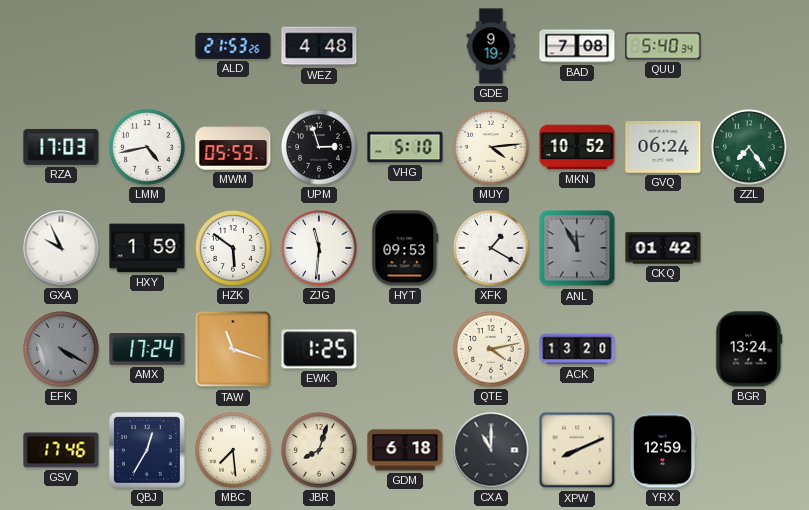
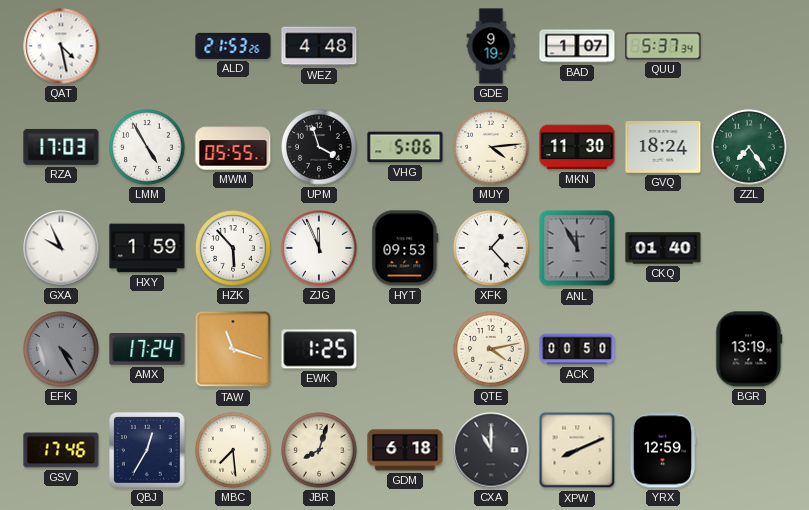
QAT: none -> 4:28
BAD: 7:08 -> 1:07
QUU: 5:40 -> 5:37
LMM: 4:43 -> 4:55
MWM: 05:59 -> 05:55
UPM: 2:57 -> 3:57
VHG: 5:10 -> 5:06
MKN: 10:52 -> 11:30
GVQ: 06:24 -> 18:24
HZK: 5:51 -> 5:53
ZJG: 11:31 -> 11:56
XFK: 1:20 -> 1:23
CKQ: 01:42 -> 01:40
EFK: 4:20 -> 4:25
ACK: 13:20 -> 00:50
BGR: 13:24 -> 13:19
